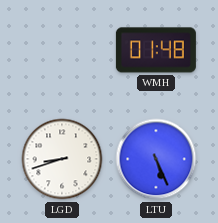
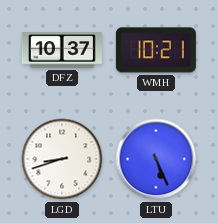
DFZ: none -> 10:37
WMH: 01:48 -> 10:21
